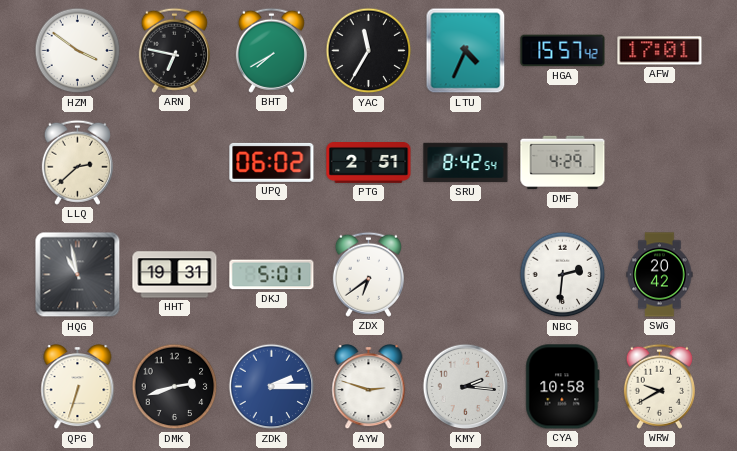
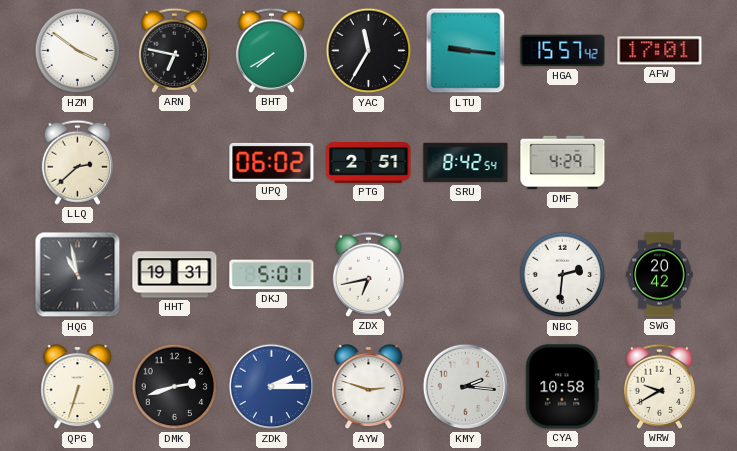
LTU: 4:34 -> 9:16
ZDX: 6:39 -> 6:43
